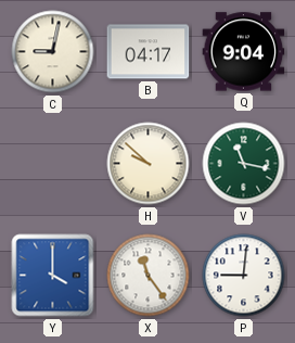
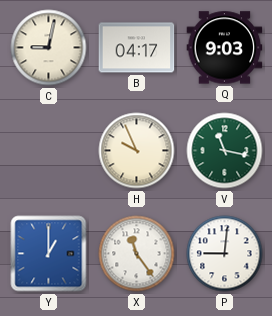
Q: 9:04 -> 9:03
H: 9:52 -> 9:56
Y: 4:00 -> 1:00
